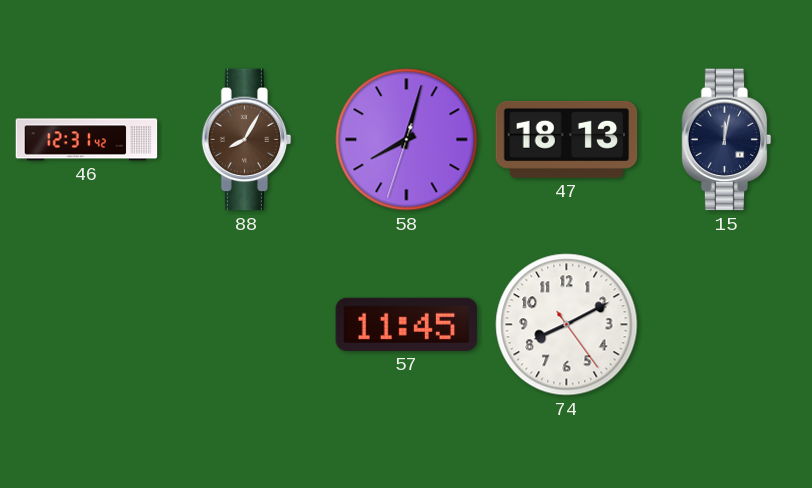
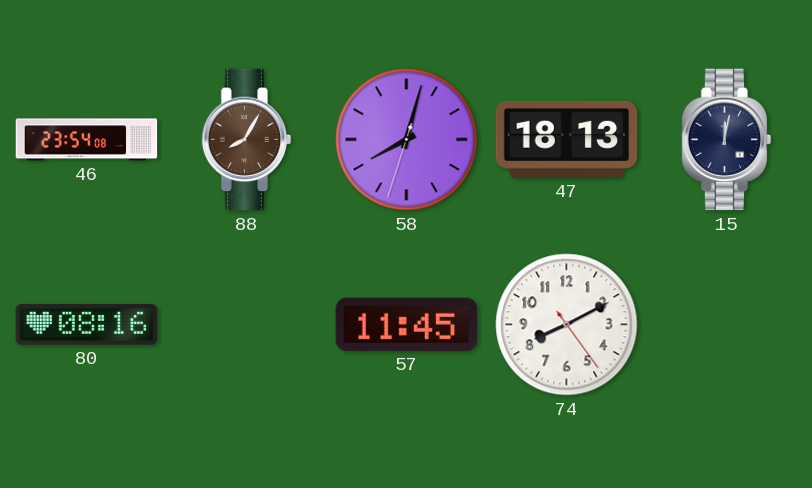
46: 12:31 -> 23:54
80: none -> 08:16
